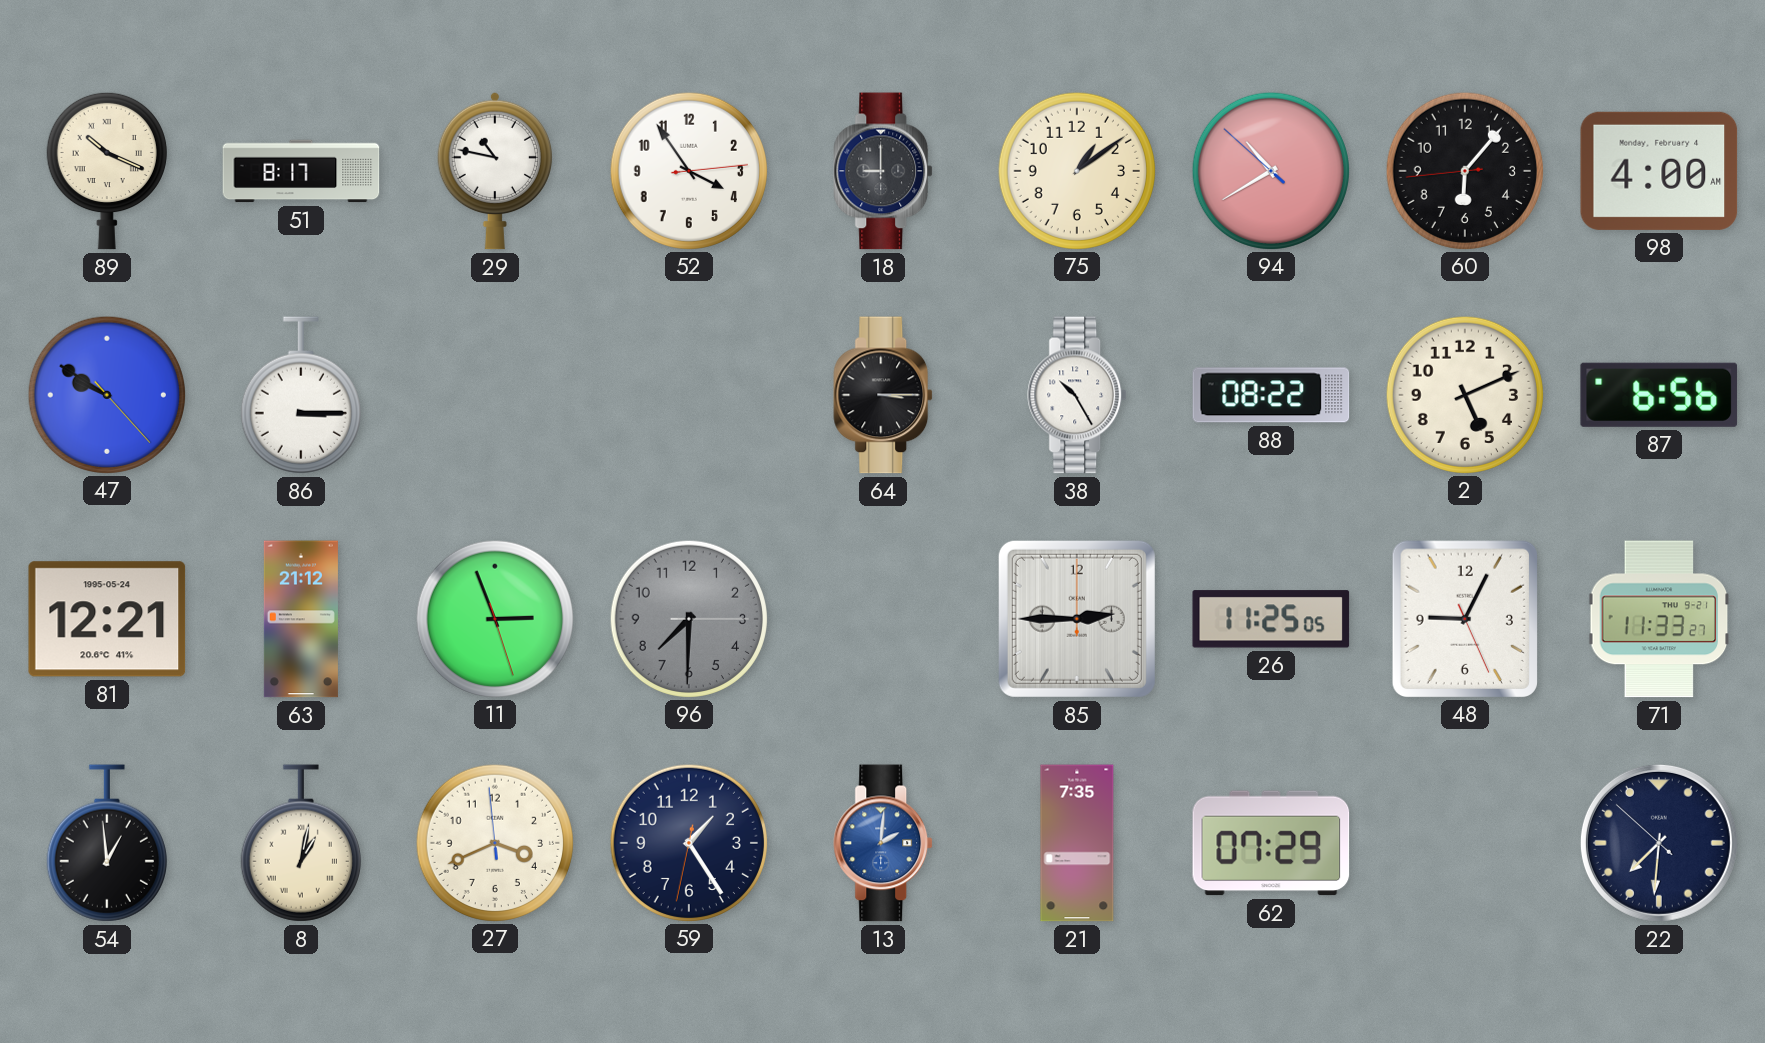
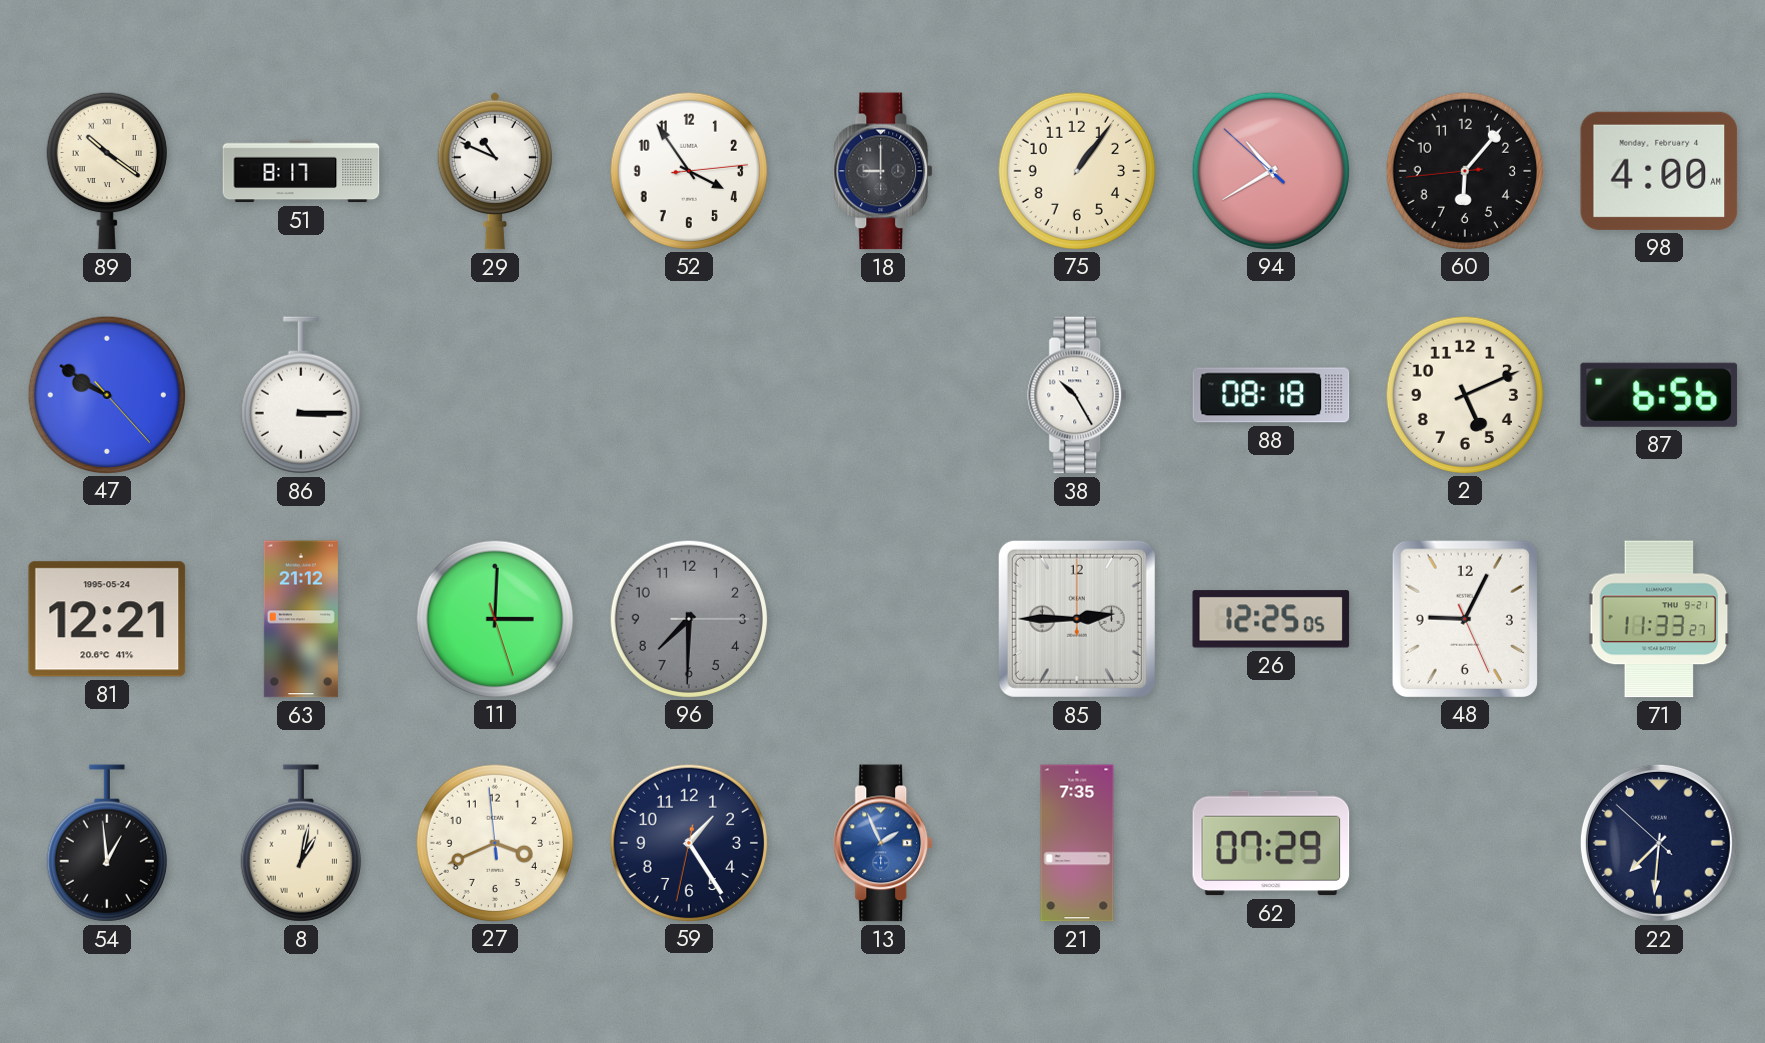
89: 10:19 -> 10:21
29: 10:47 -> 10:49
75: 1:09 -> 1:06
64: 3:15 -> none
88: 08:22 -> 08:18
11: 2:56 -> 3:00
26: 11:25 -> 12:25
13: 2:01 -> 1:56
